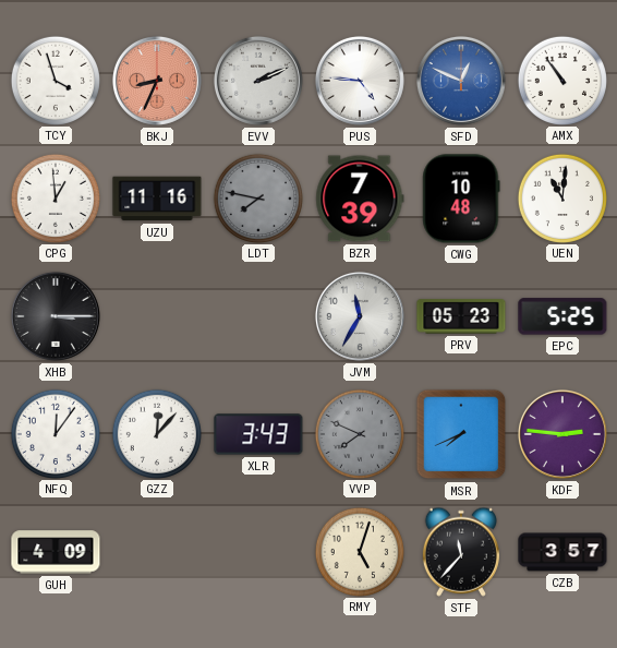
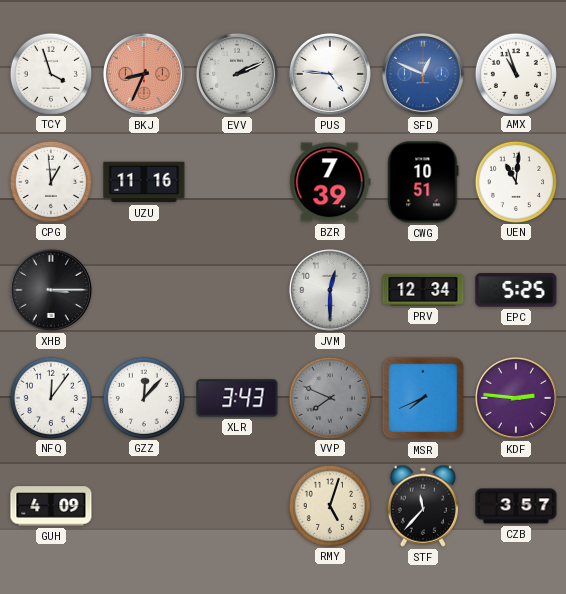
AMX: 10:54 -> 10:57
LDT: 7:47 -> none
CWG: 10:48 -> 10:51
JVM: 11:35 -> 12:30
PRV: 05:23 -> 12:34
